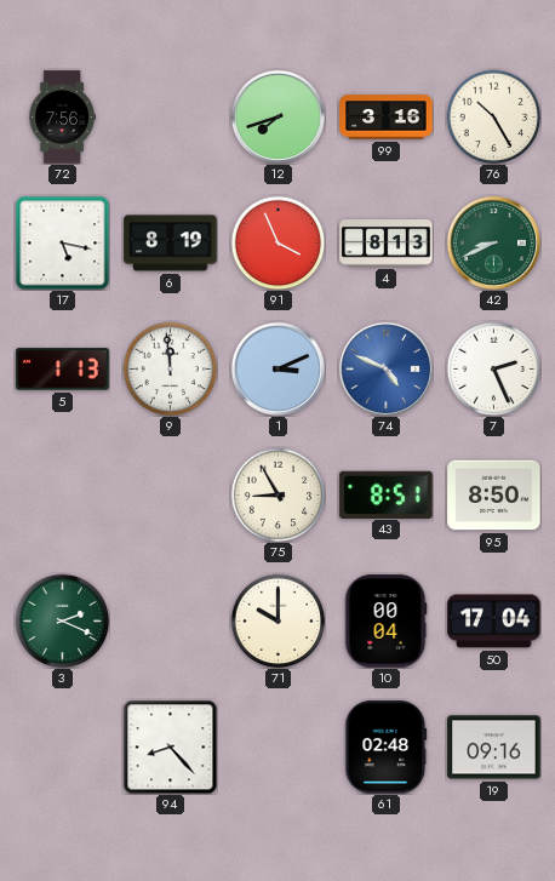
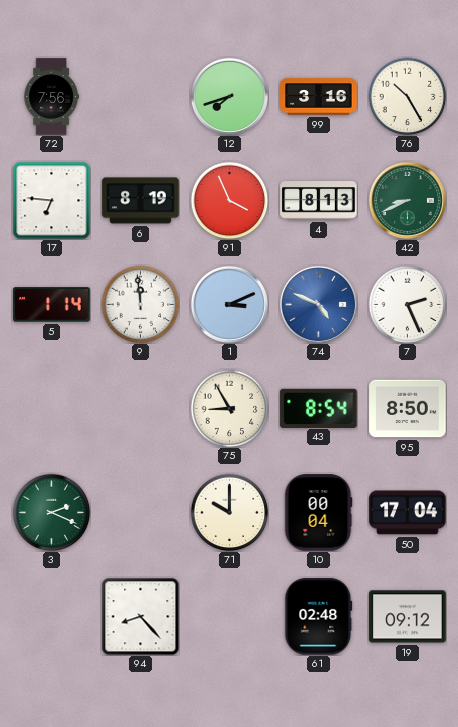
17: 5:17 -> 6:46
5: 1:13 -> 1:14
43: 8:51 -> 8:54
19: 09:16 -> 09:12
